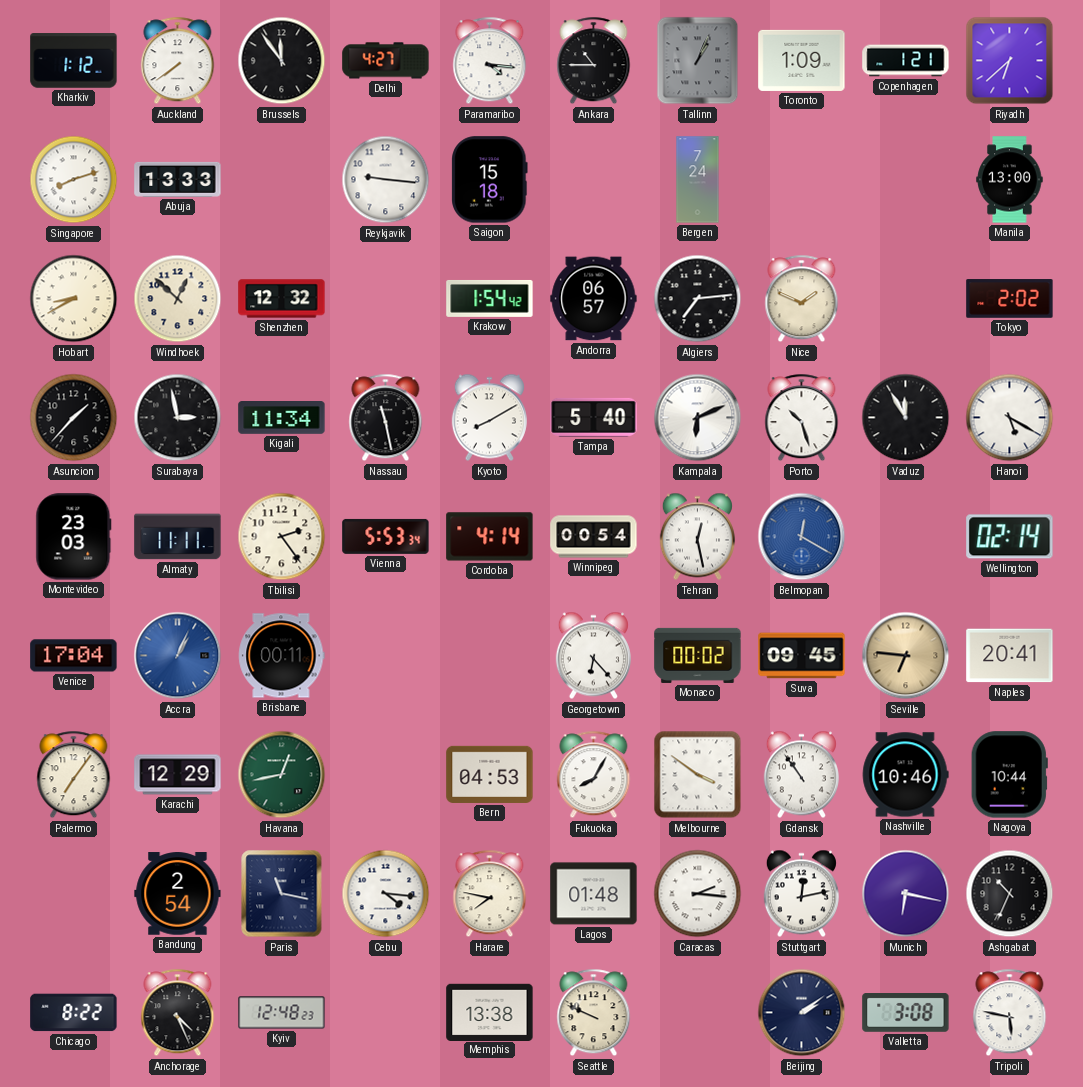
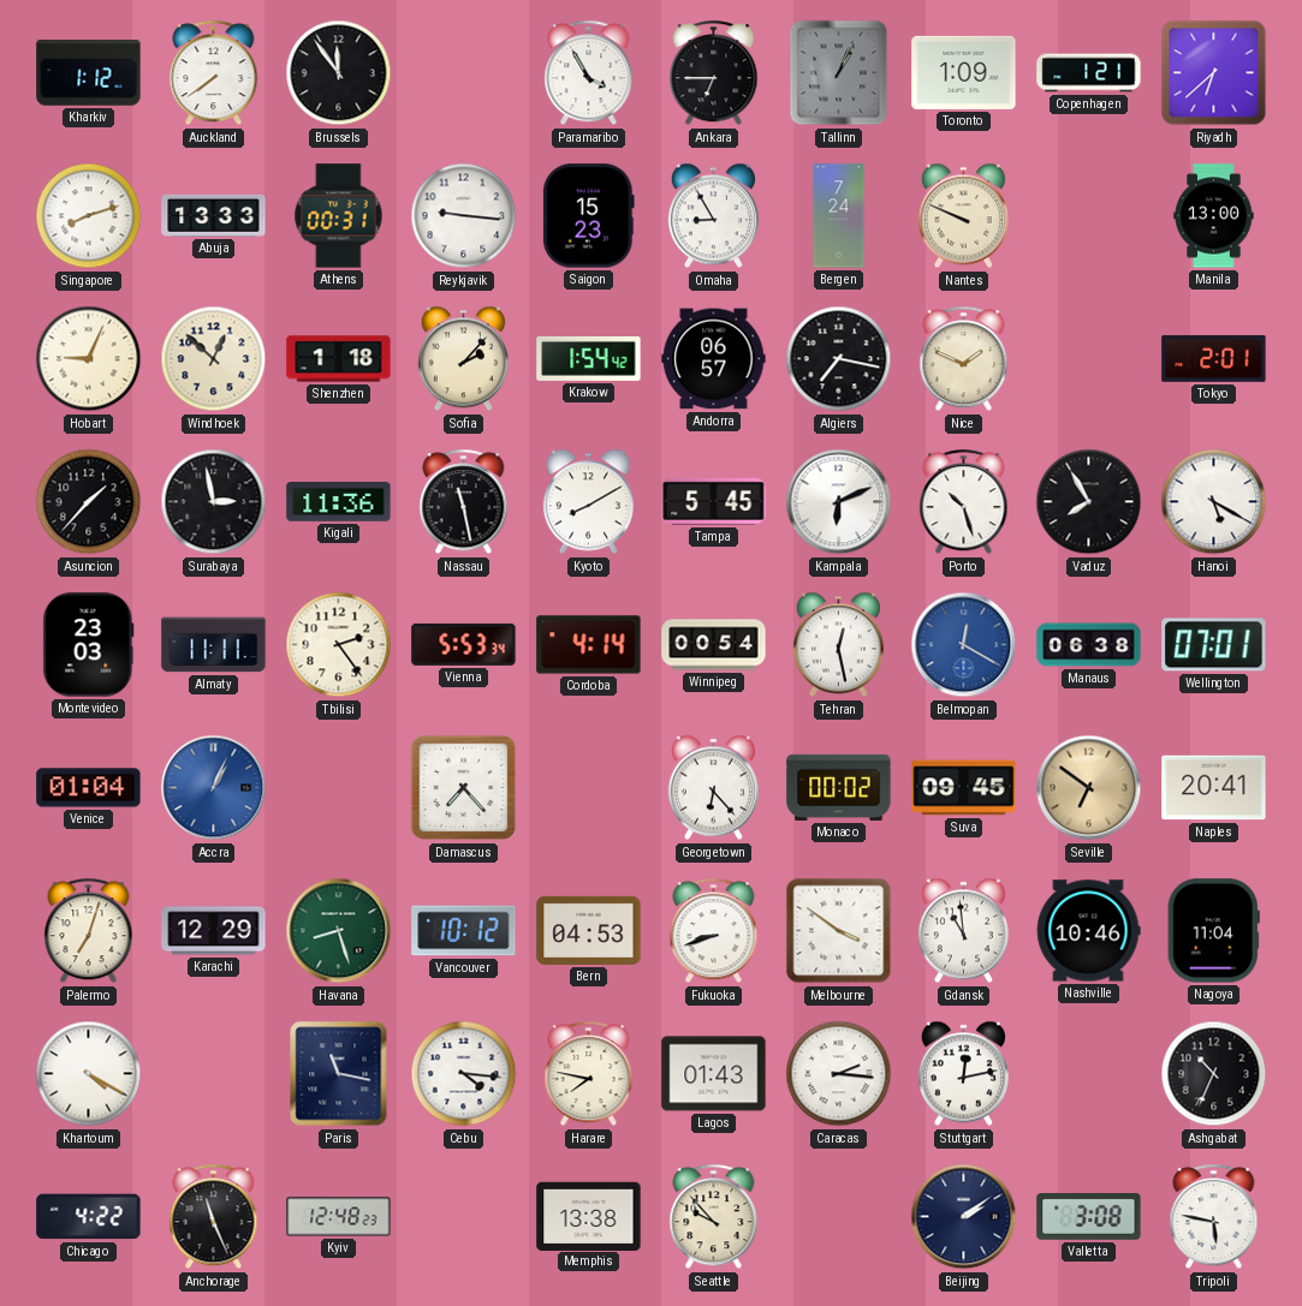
Delhi: 4:27 -> none
Paramaribo: 4:16 -> 3:55
Ankara: 10:45 -> 6:45
Athens: none -> 00:31
Saigon: 15:18 -> 15:23
Omaha: none -> 8:55
Nantes: none -> 9:49
Hobart: 8:40 -> 9:04
Shenzhen: 12:32 -> 1:18
Sofia: none -> 2:07
Algiers: 7:14 -> 7:17
Tokyo: 2:02 -> 2:01
Kigali: 11:34 -> 11:36
Tampa: 5:40 -> 5:45
Vaduz: 11:55 -> 7:55
Manaus: none -> 06:38
Wellington: 02:14 -> 07:01
Venice: 17:04 -> 01:04
Brisbane: 00:11 -> none
Damascus: none -> 7:23
Seville: 6:46 -> 6:51
Palermo: 7:06 -> 7:03
Havana: 12:43 -> 8:27
Vancouver: none -> 10:12
Fukuoka: 8:05 -> 8:42
Gdansk: 10:54 -> 10:59
Nagoya: 10:44 -> 11:04
Khartoum: none -> 4:20
Bandung: 2:54 -> none
Lagos: 01:48 -> 01:43
Munich: 6:17 -> none
Chicago: 8:22 -> 4:22
Anchorage: 4:26 -> 11:26
Seattle: 9:49 -> 9:53
